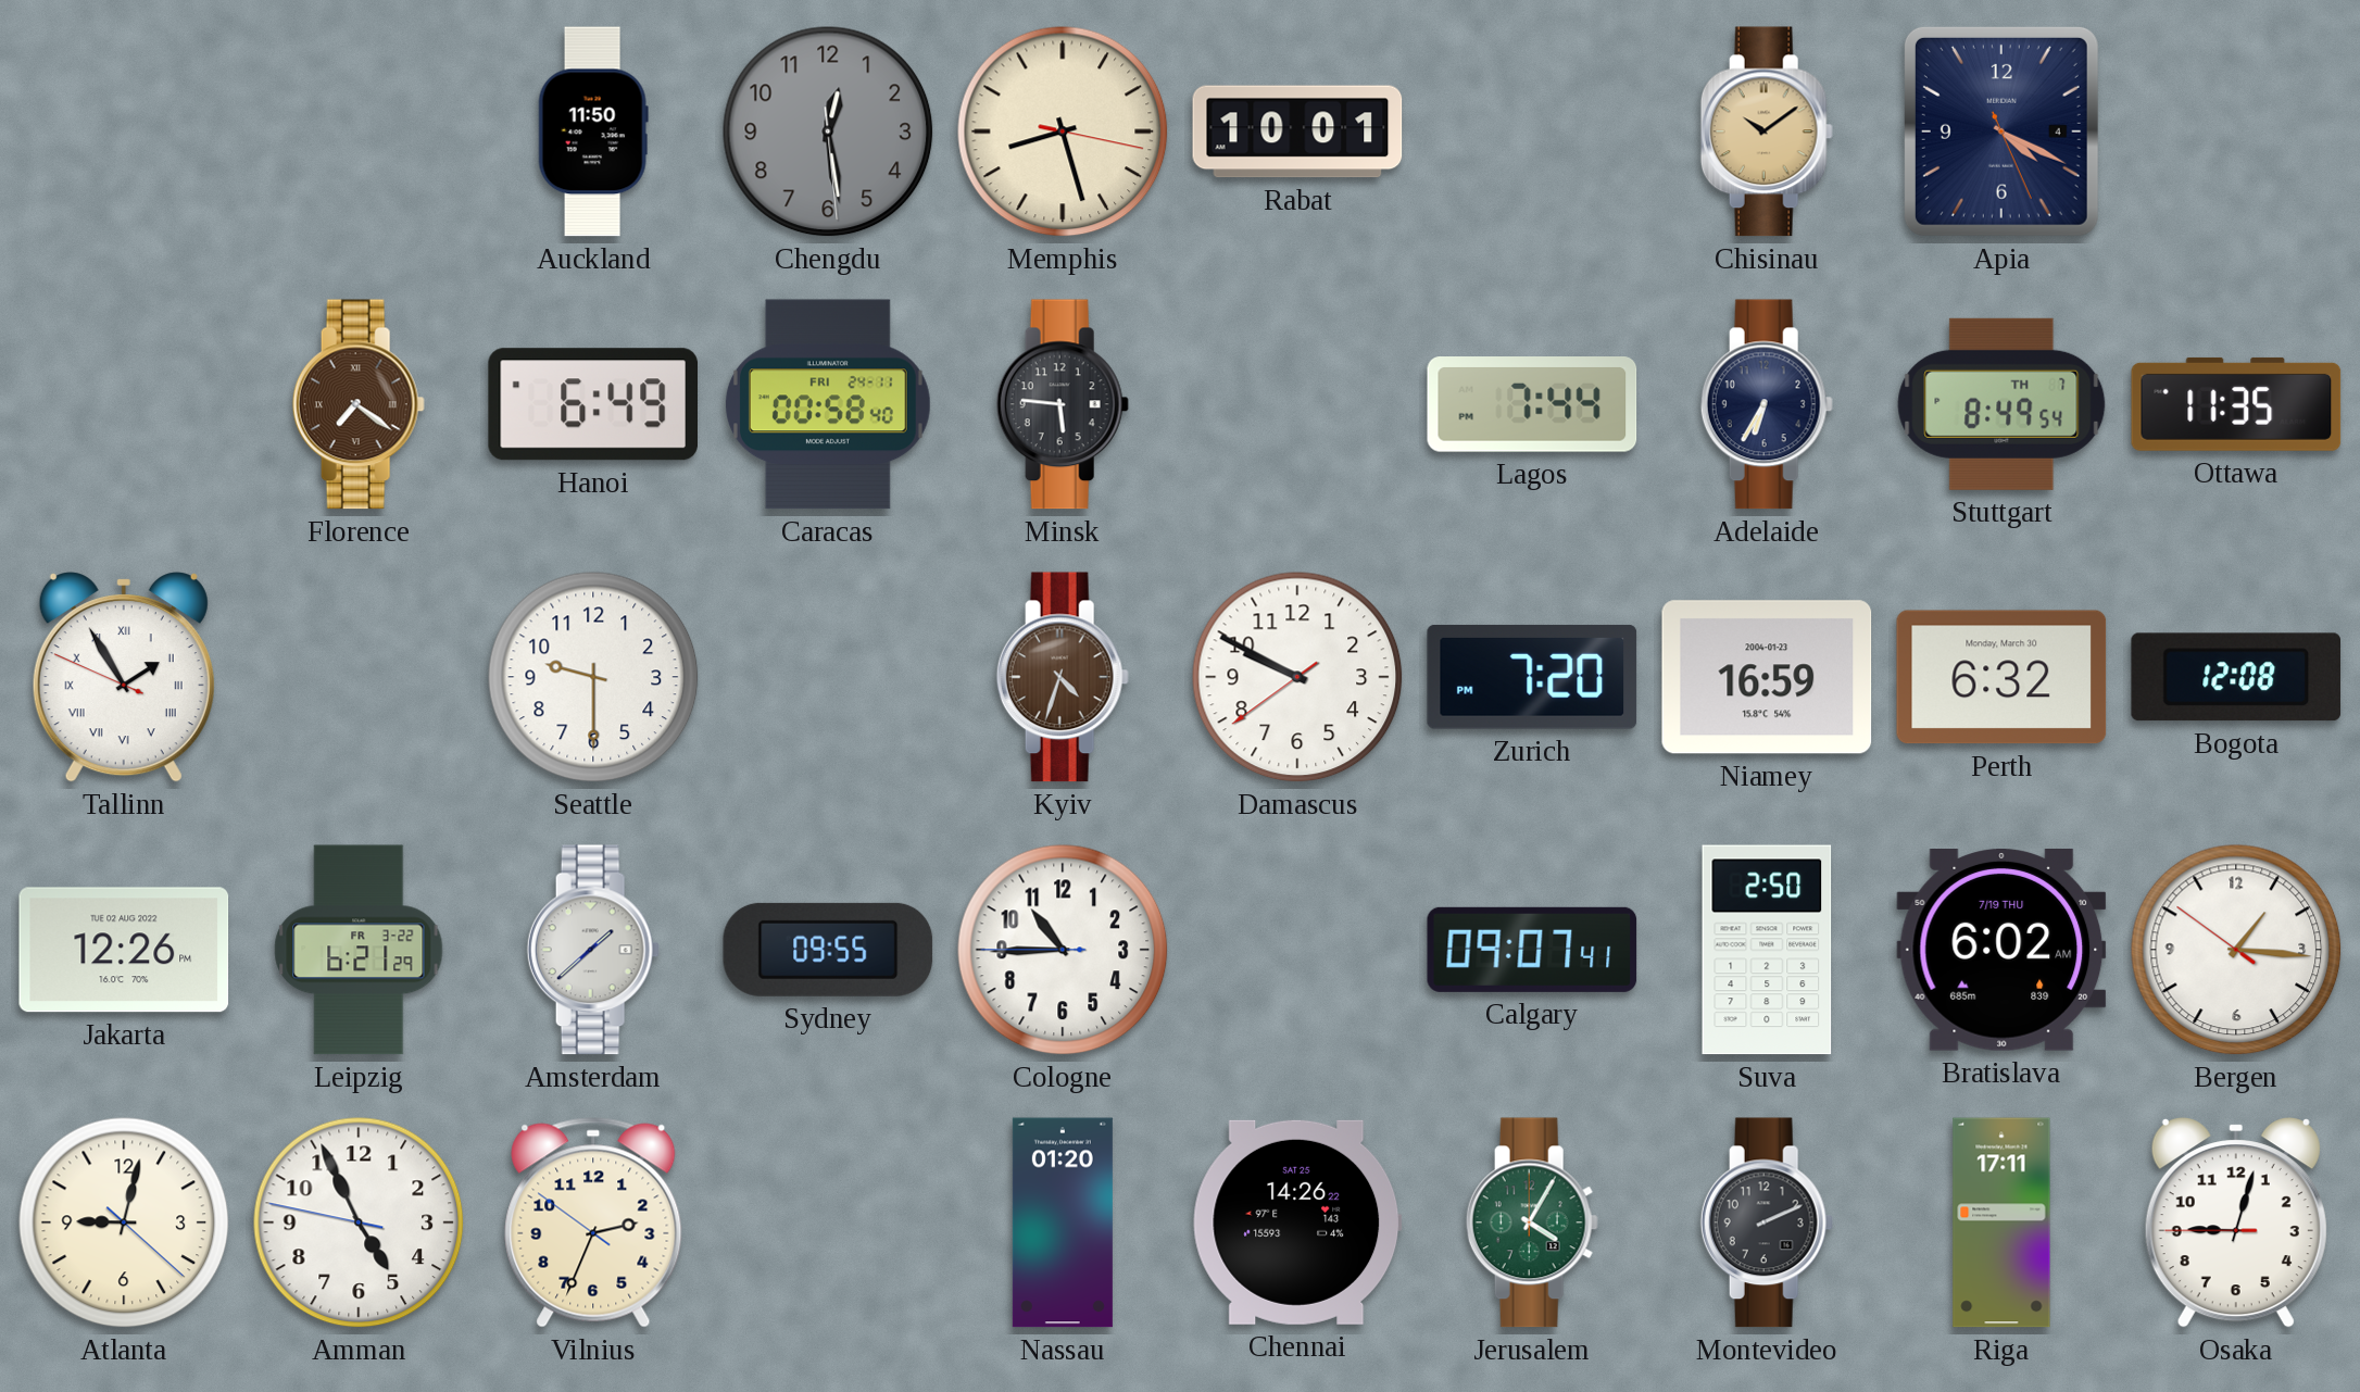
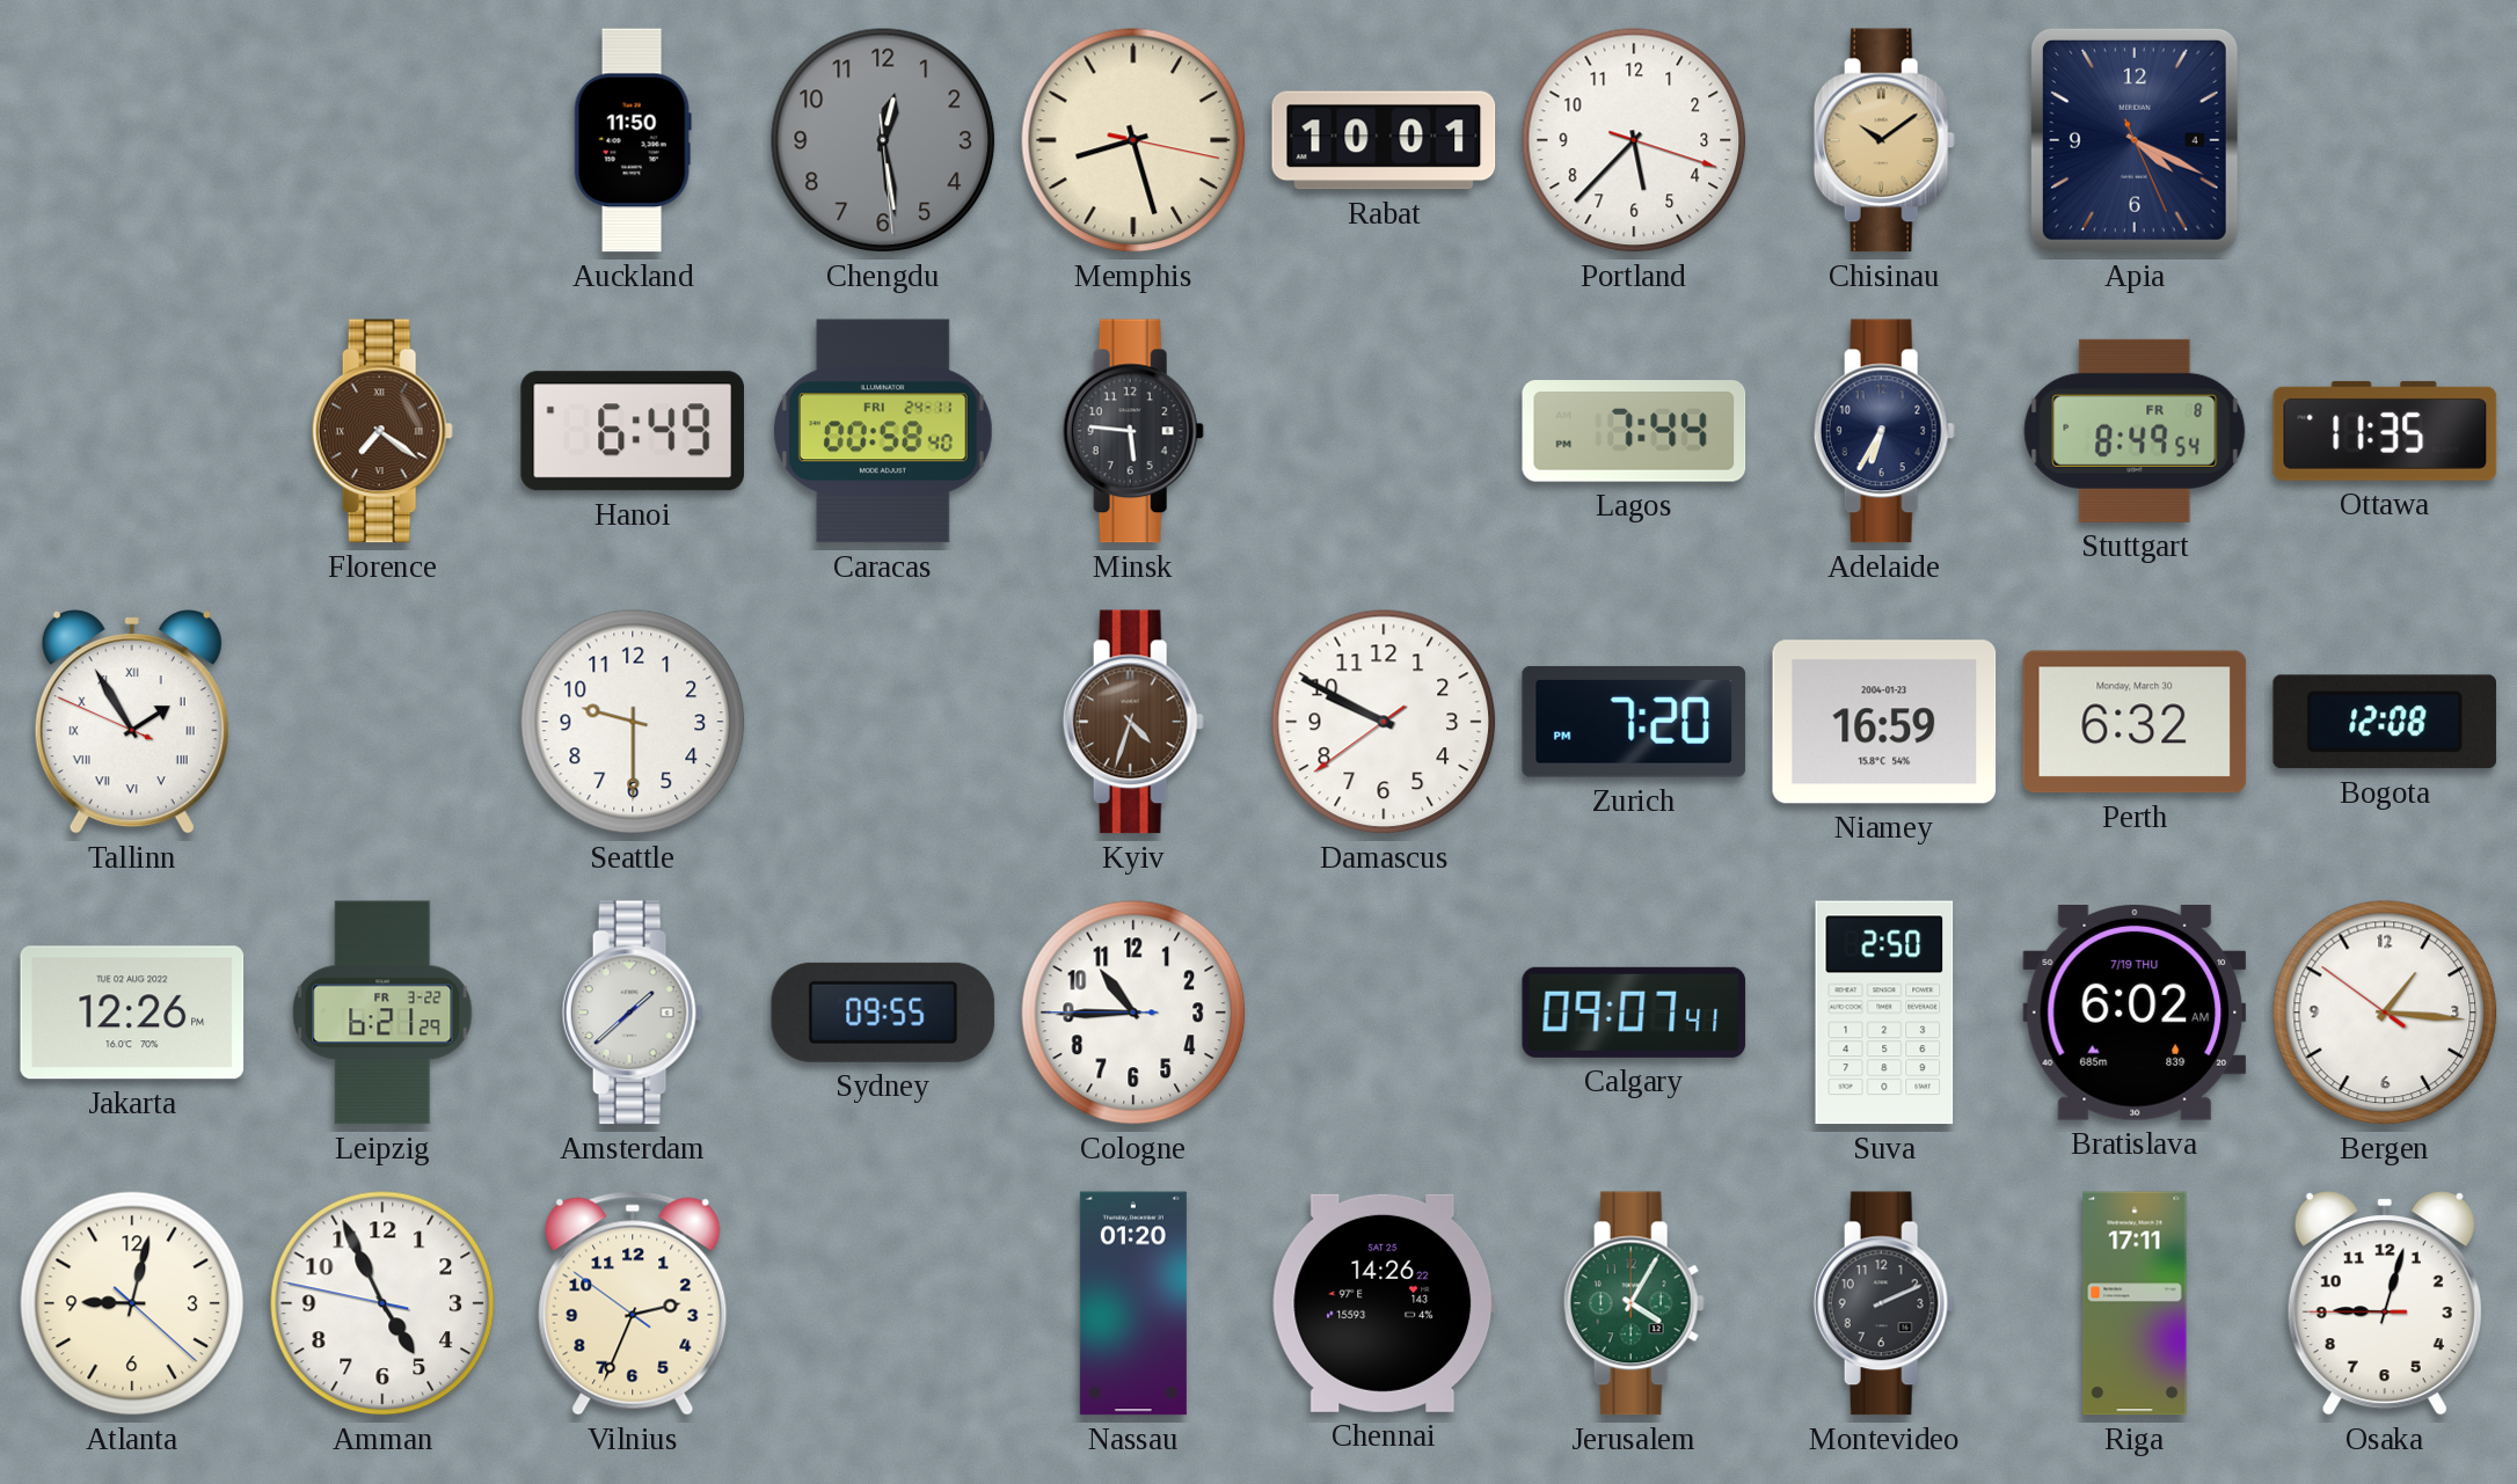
Portland: none -> 5:37
Stuttgart date: TH 7 -> FR 8
